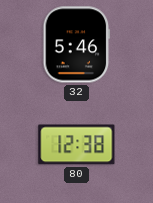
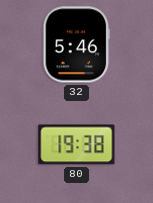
80: 12:38 -> 19:38
